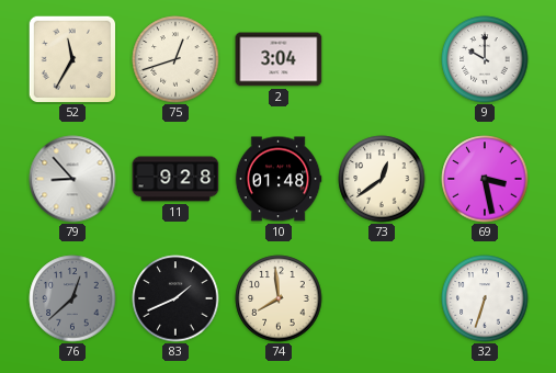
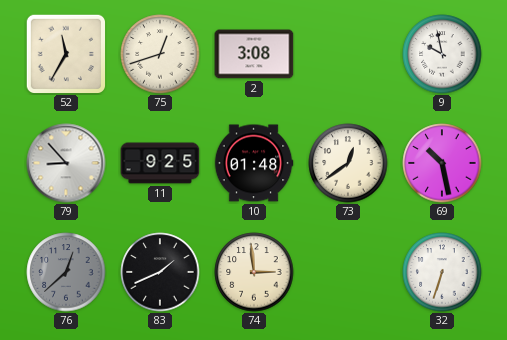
2: 3:04 -> 3:08
9: 10:00 -> 9:58
11: 9:28 -> 9:25
69: 3:28 -> 10:28
74: 7:59 -> 2:59
